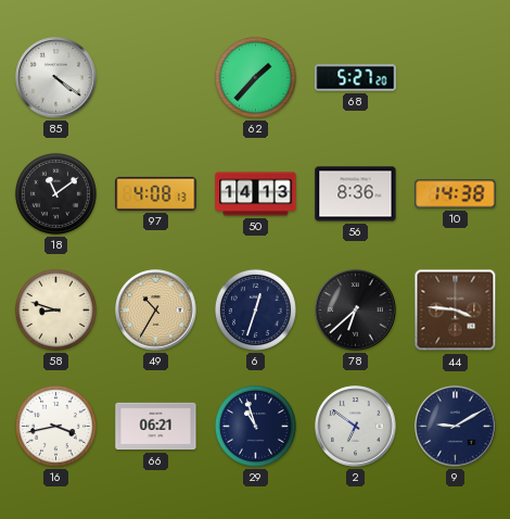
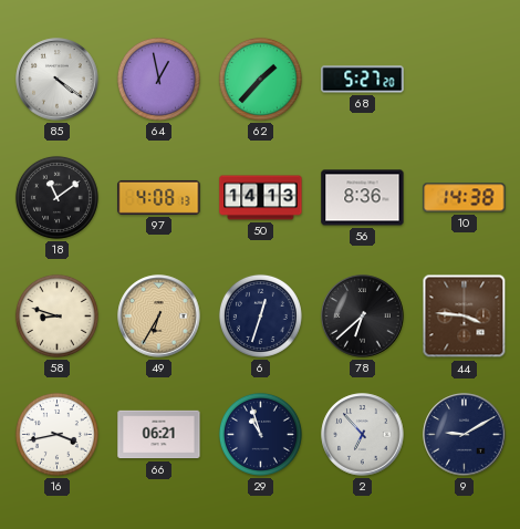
64: none -> 12:58
49: 10:35 -> 6:35
2: 6:51 -> 6:53
